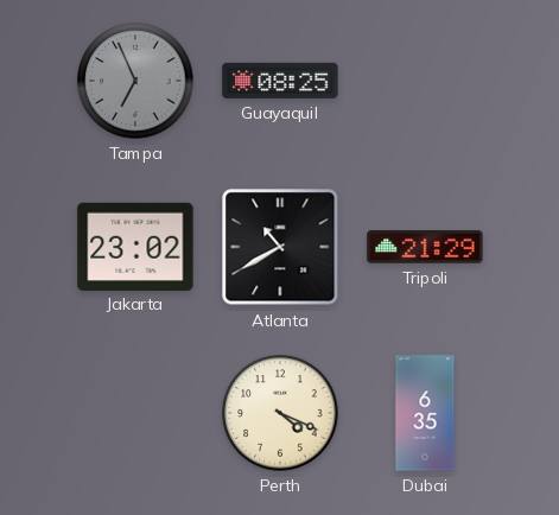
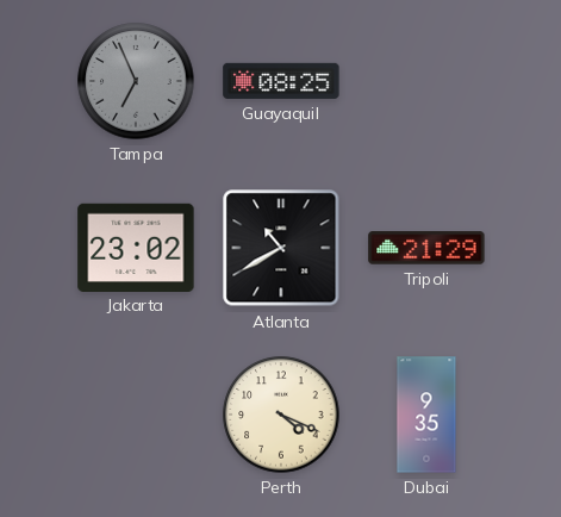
Dubai: 6:35 -> 9:35
